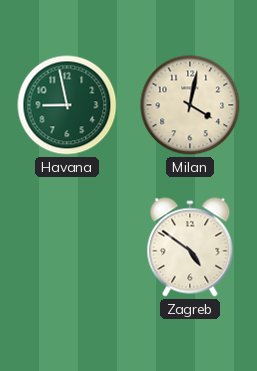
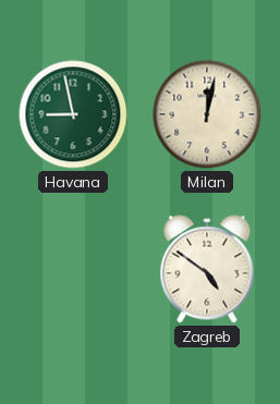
Milan: 4:02 -> 12:02
